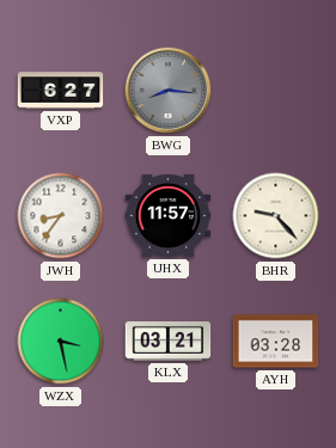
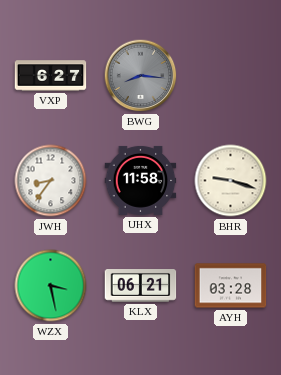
UHX: 11:57 -> 11:58
BHR: 9:23 -> 9:18
KLX: 03:21 -> 06:21
